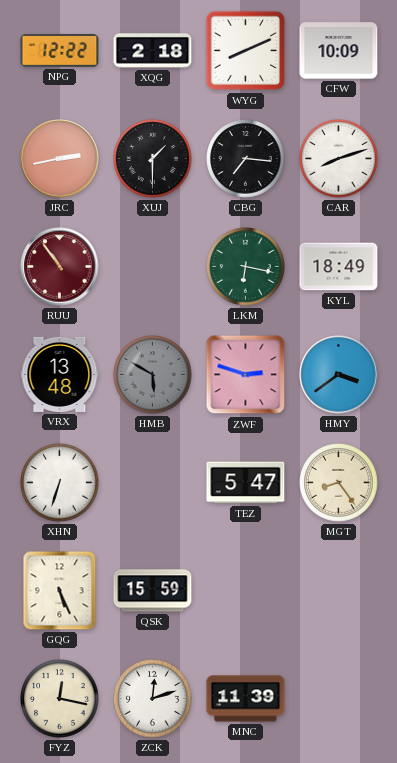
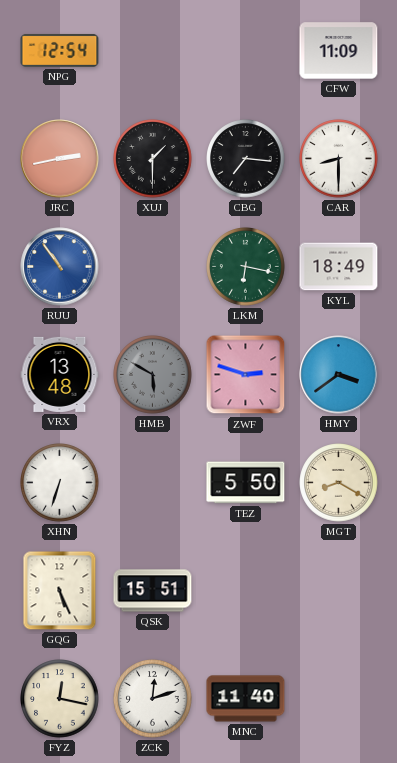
NPG: 12:22 -> 12:54
XQG: 2:18 -> none
WYG: 8:11 -> none
CFW: 10:09 -> 11:09
CAR: 8:12 -> 8:30
RUU dial: burgundy -> blue
TEZ: 5:47 -> 5:50
MGT: 8:24 -> 8:20
QSK: 15:59 -> 15:51
MNC: 11:39 -> 11:40
